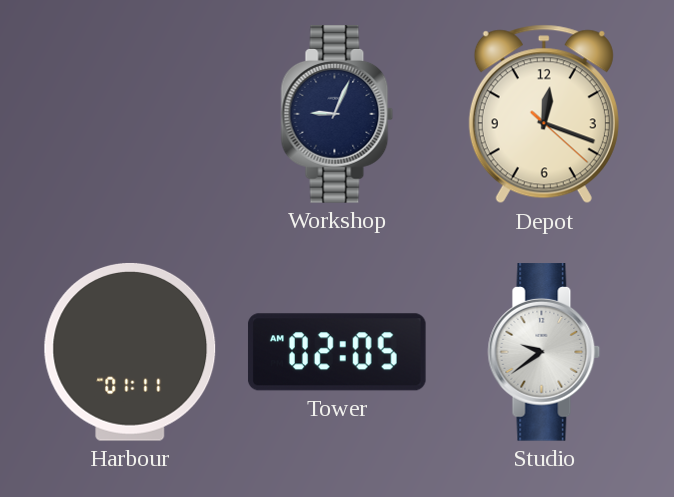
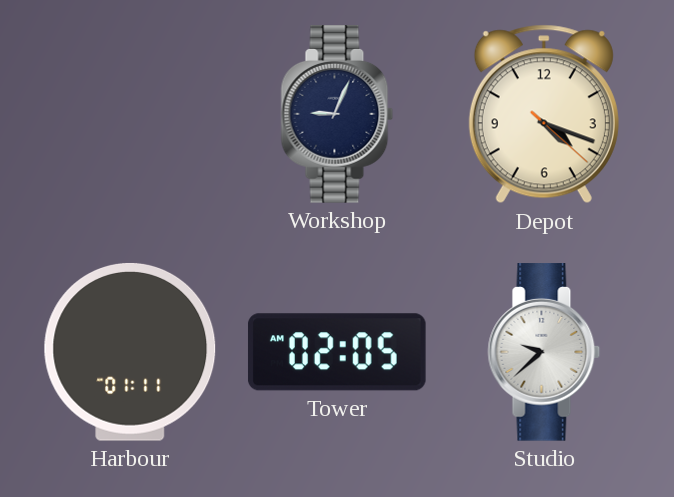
Depot: 12:18 -> 4:18
Studio: 9:39 -> 9:38
